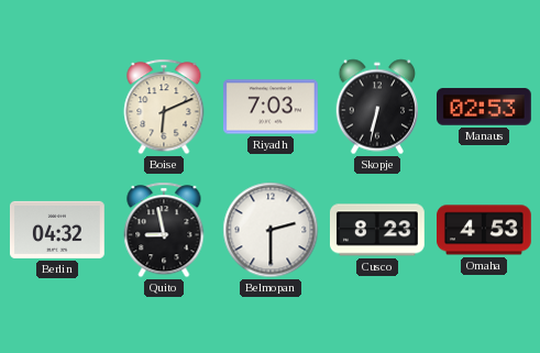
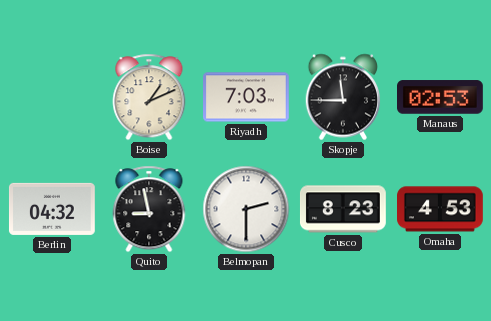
Boise: 6:11 -> 1:11
Skopje: 6:32 -> 11:45
